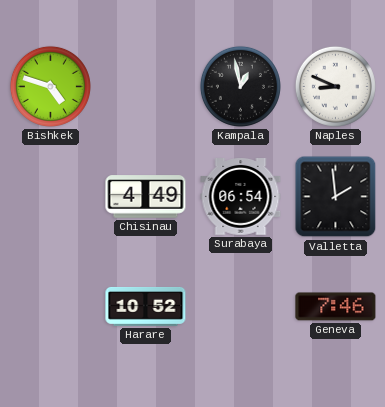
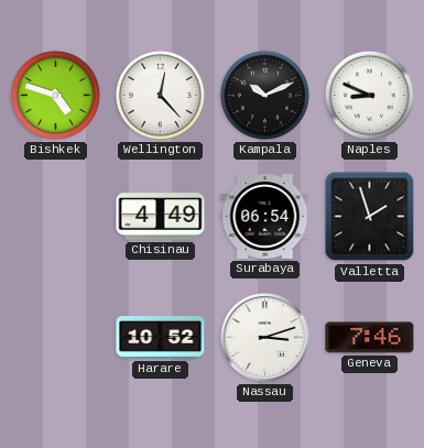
Wellington: none -> 12:23
Kampala: 12:58 -> 10:11
Valletta: 1:59 -> 1:57
Nassau: none -> 3:12
